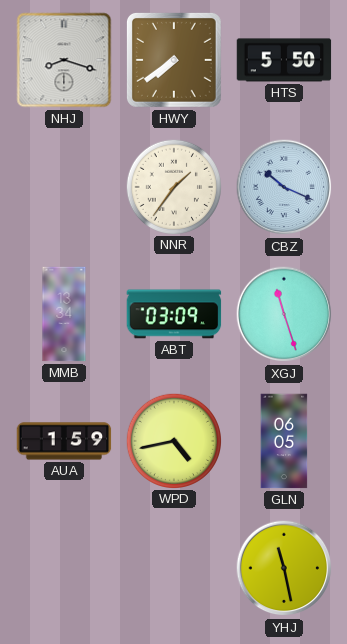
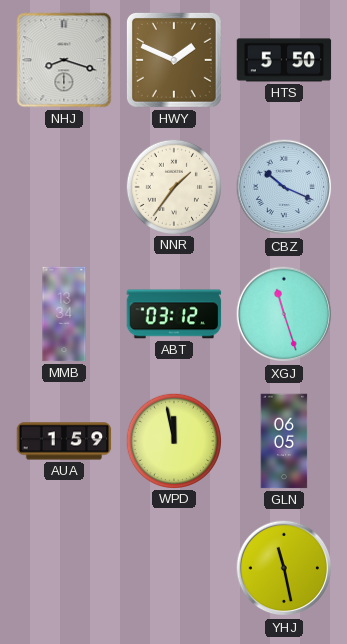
HWY: 7:39 -> 1:49
ABT: 03:09 -> 03:12
WPD: 4:43 -> 11:58
